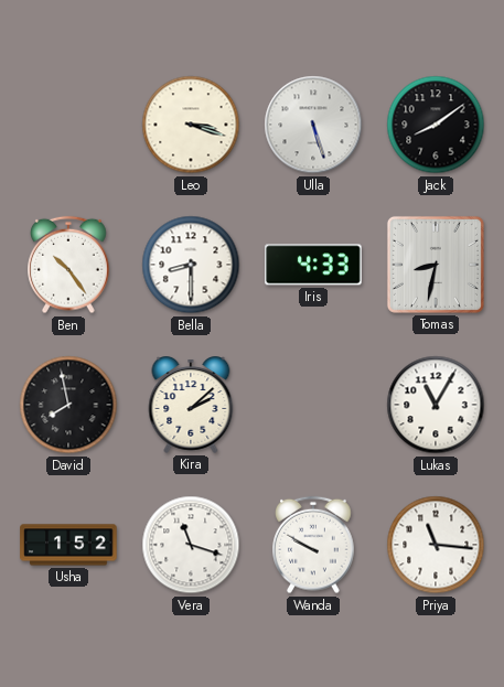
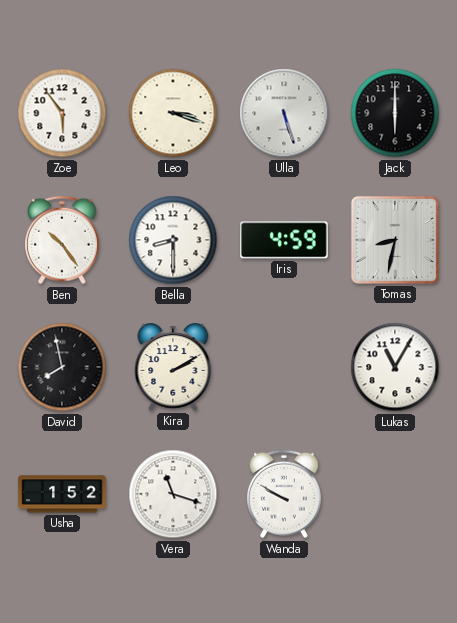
Zoe: none -> 5:54
Jack: 8:09 -> 6:00
Iris: 4:33 -> 4:59
Kira: 2:08 -> 2:10
Priya: 11:16 -> none
